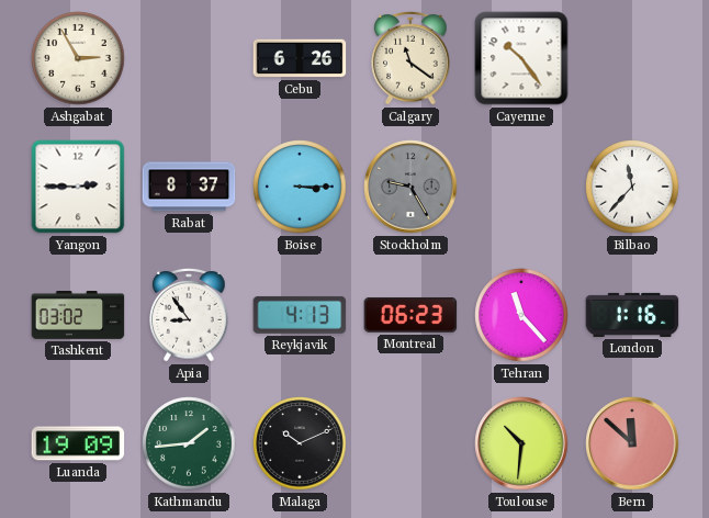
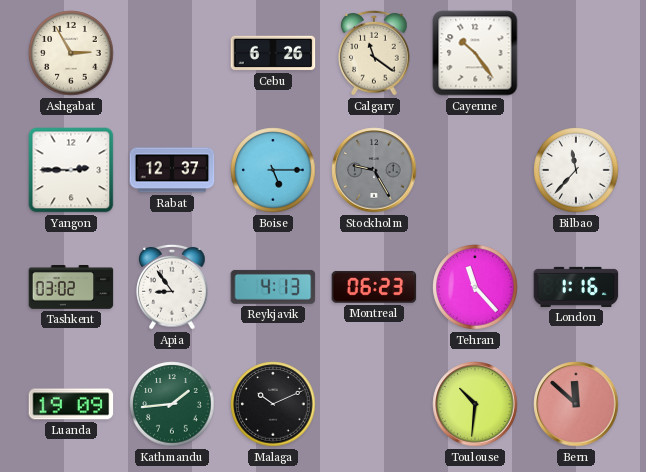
Rabat: 8:37 -> 12:37
Boise: 3:15 -> 5:15
